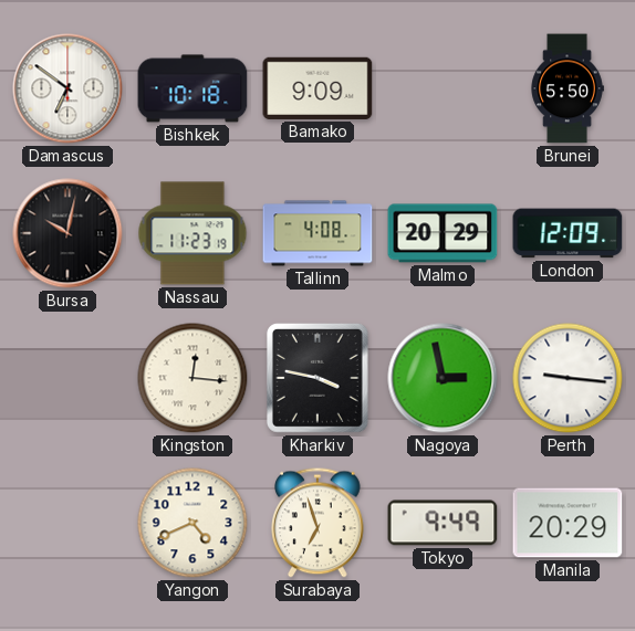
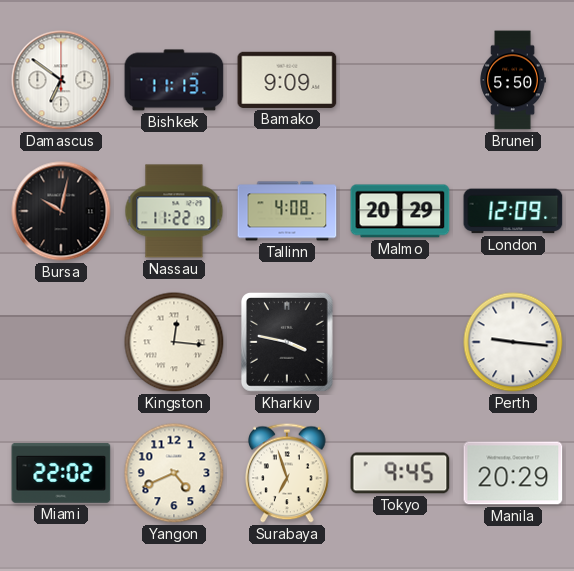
Bishkek: 10:18 -> 11:13
Nassau: 11:23 -> 11:22
Nagoya: 2:58 -> none
Miami: none -> 22:02
Tokyo: 9:49 -> 9:45
